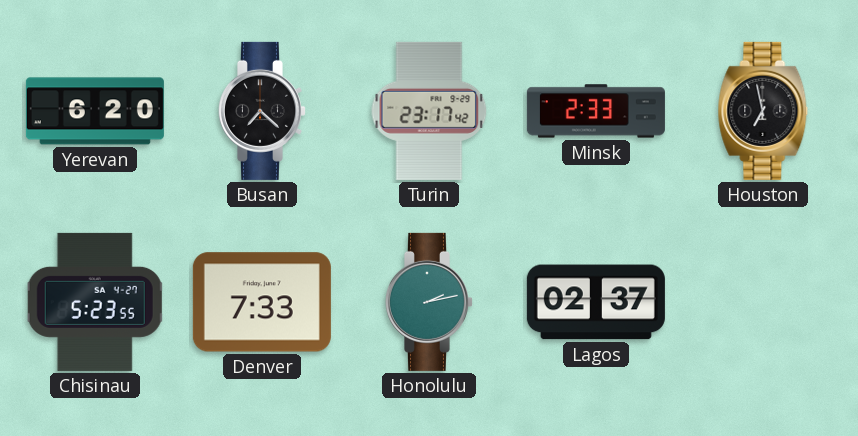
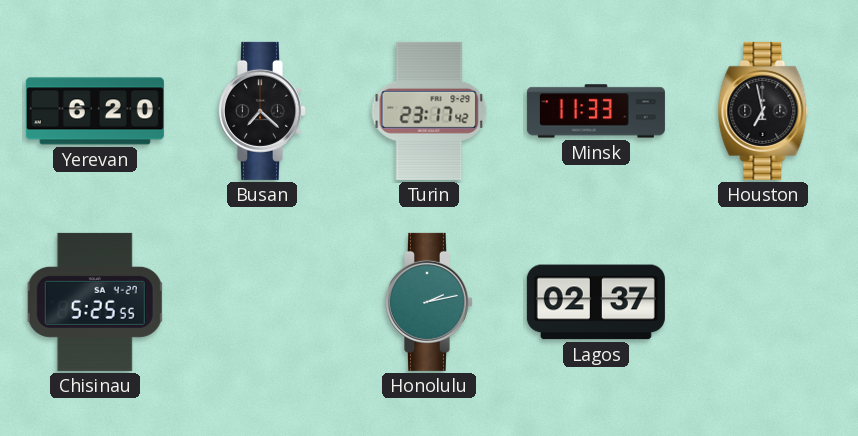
Minsk: 2:33 -> 11:33
Chisinau: 5:23 -> 5:25
Denver: 7:33 -> none
